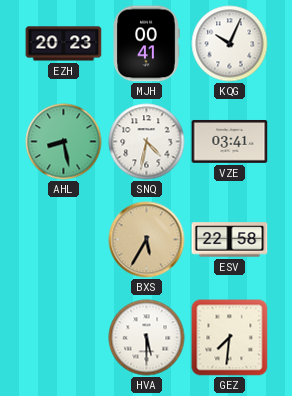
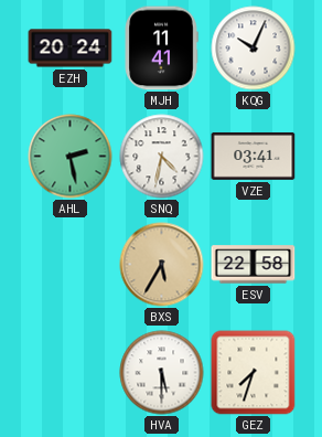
EZH: 20:23 -> 20:24
MJH: 00:41 -> 11:41
AHL: 8:28 -> 2:28
GEZ: 7:31 -> 7:33
